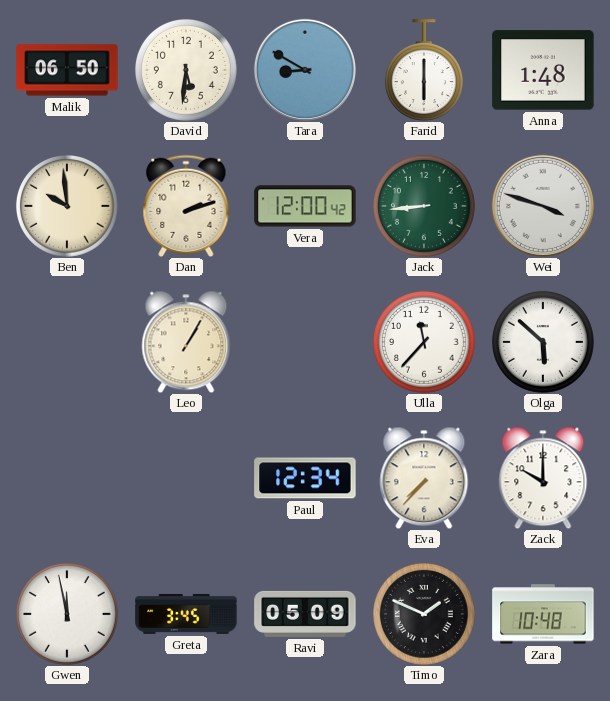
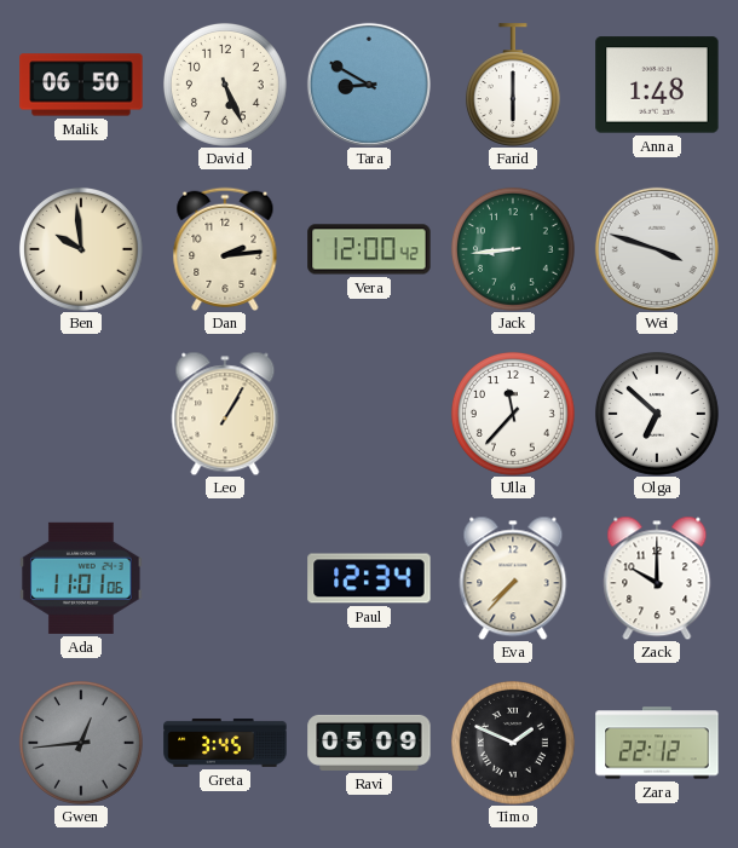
David: 5:31 -> 5:26
Dan: 2:12 -> 2:14
Olga: 5:52 -> 6:52
Ada: none -> 11:01
Gwen: 11:58 -> 12:44
Gwen dial: white -> grey
Zara: 10:48 -> 22:12
